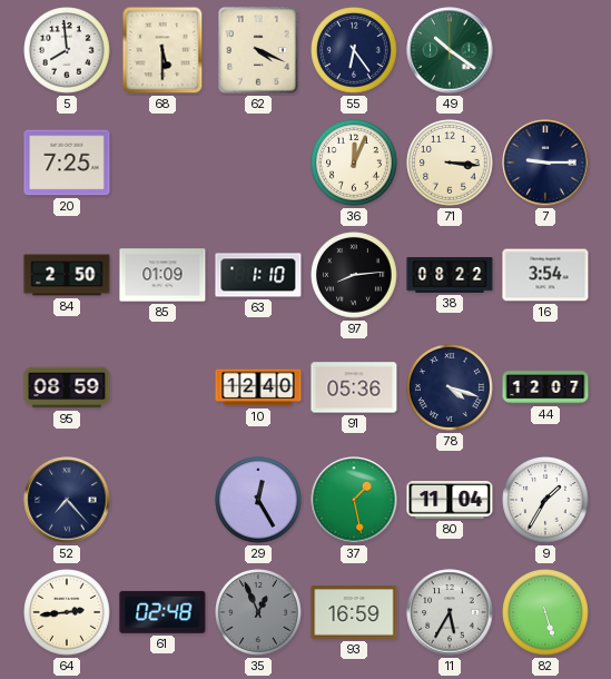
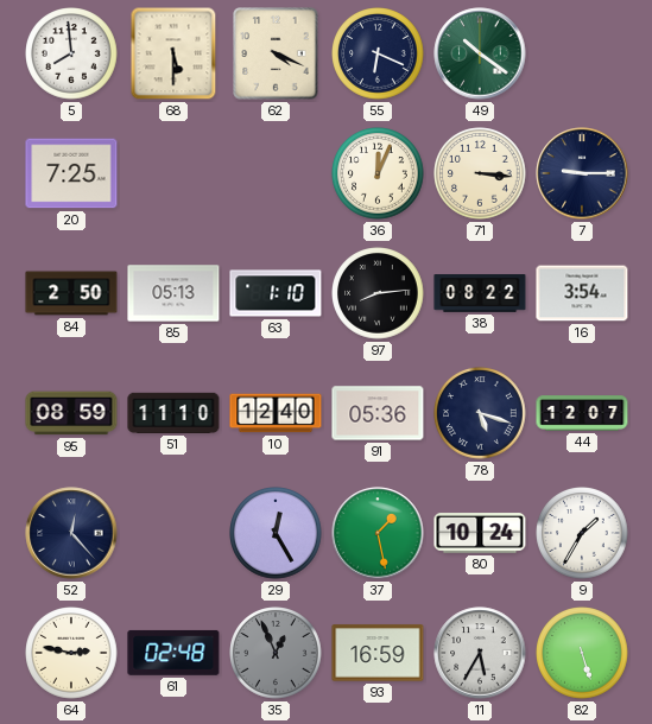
55: 6:24 -> 6:19
85: 01:09 -> 05:13
51: none -> 11:10
78: 4:18 -> 5:18
52: 7:23 -> 12:23
80: 11:04 -> 10:24
64: 2:44 -> 2:47
